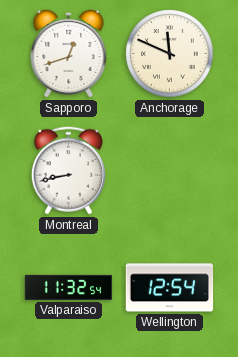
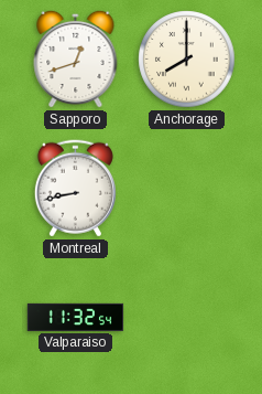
Anchorage: 11:49 -> 8:00
Wellington: 12:54 -> none
